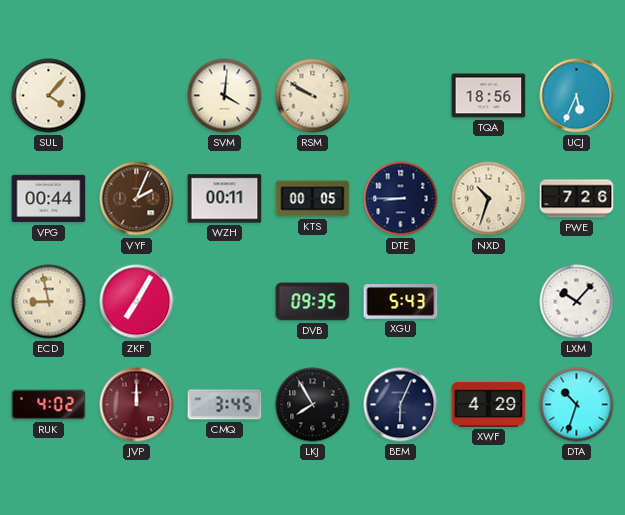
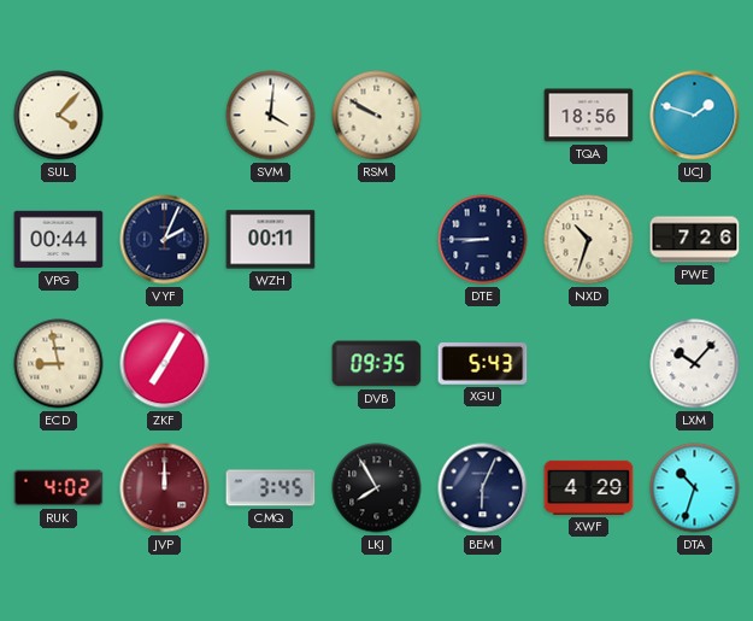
UCJ: 5:34 -> 1:48
VYF dial: brown -> navy
KTS: 00:05 -> none
